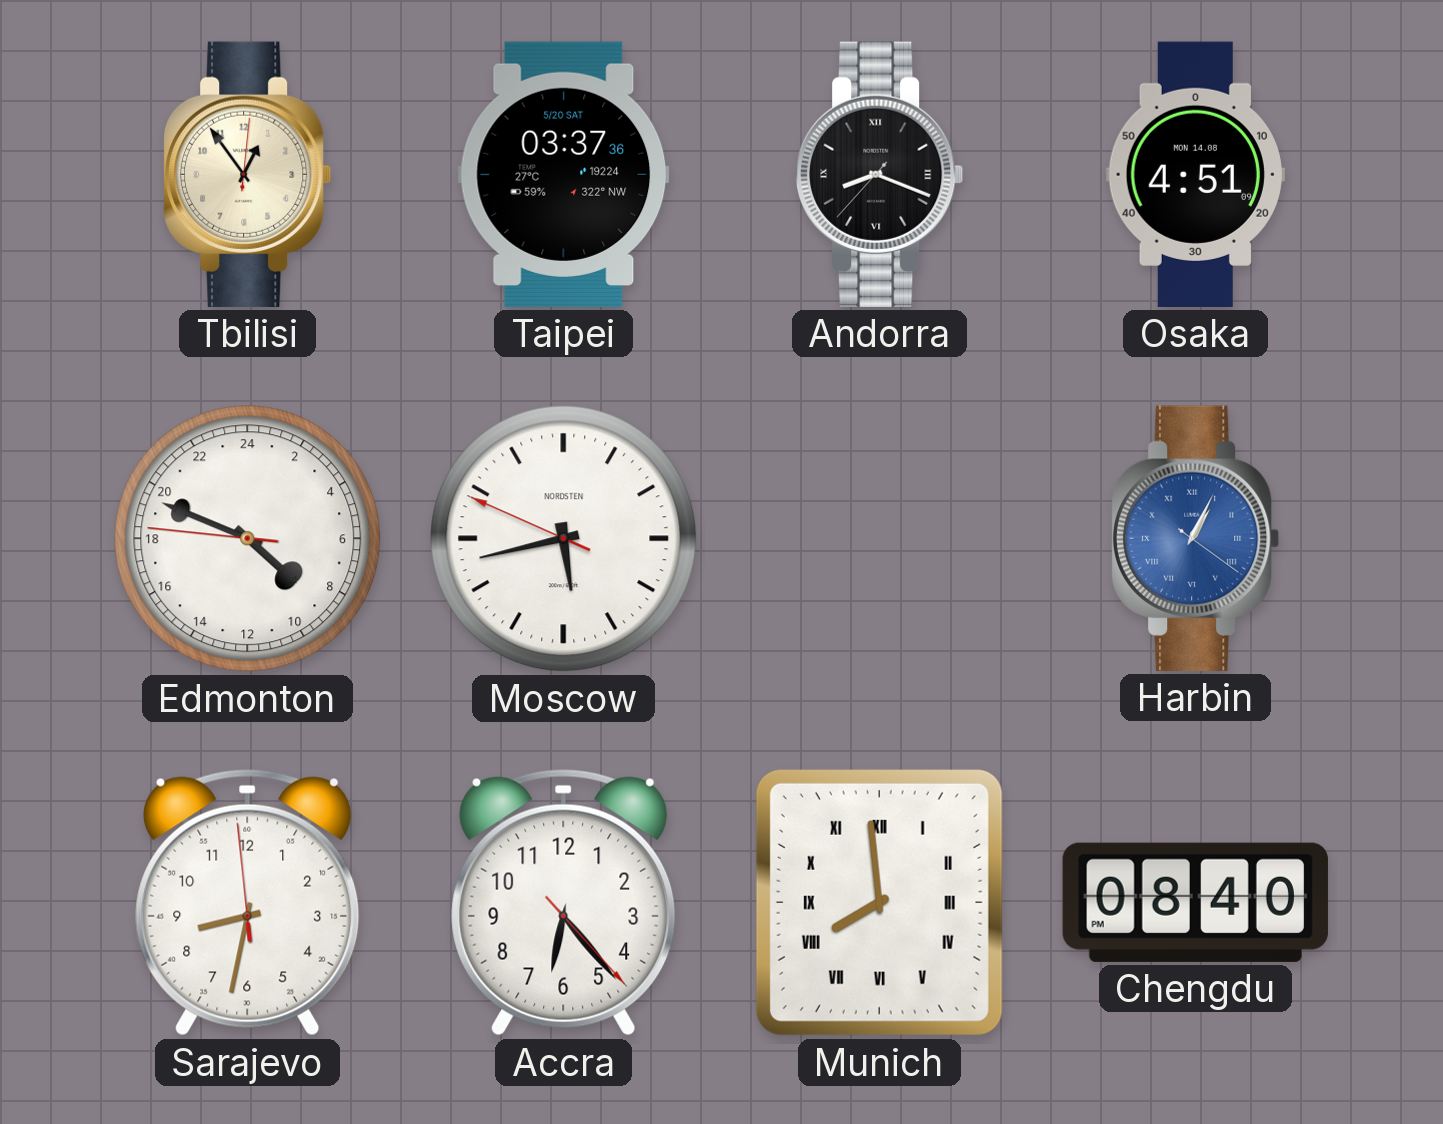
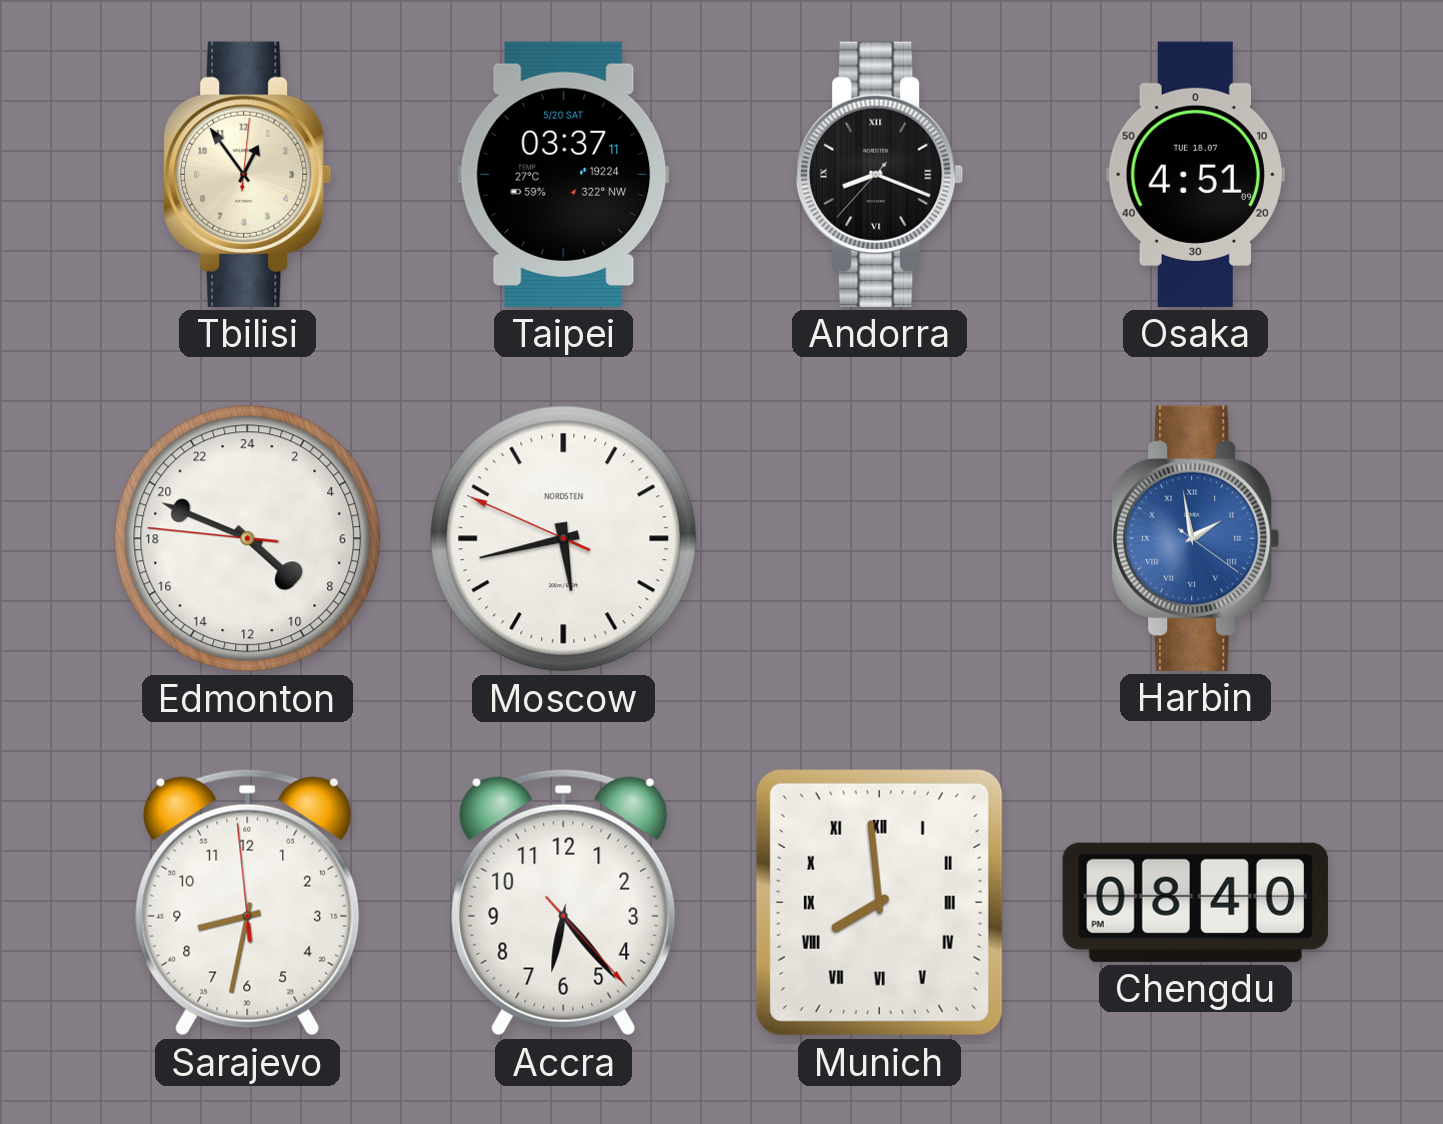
Taipei: 03:37:36 -> 03:37:11
Osaka date: MON 14.08 -> TUE 18.07
Harbin: 1:04 -> 1:58
